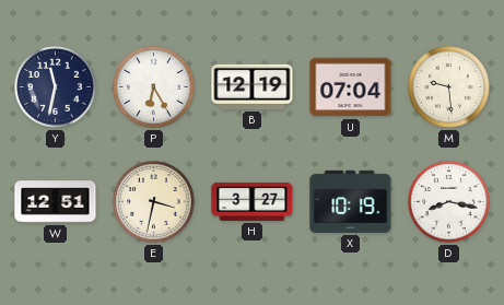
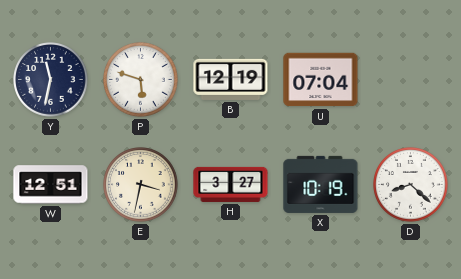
P: 6:25 -> 5:48
M: 9:29 -> none
D: 8:17 -> 8:22
